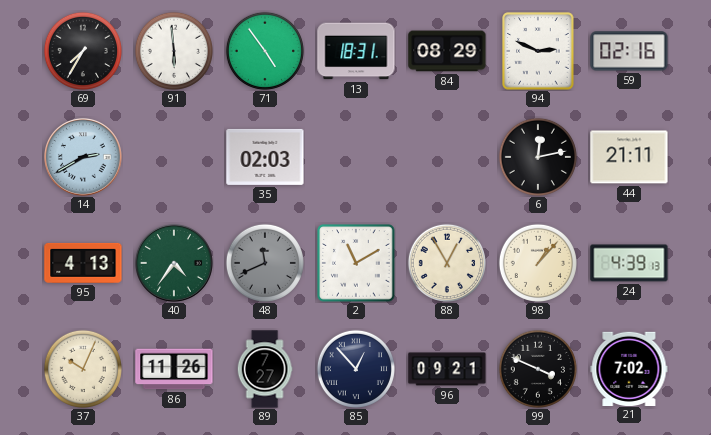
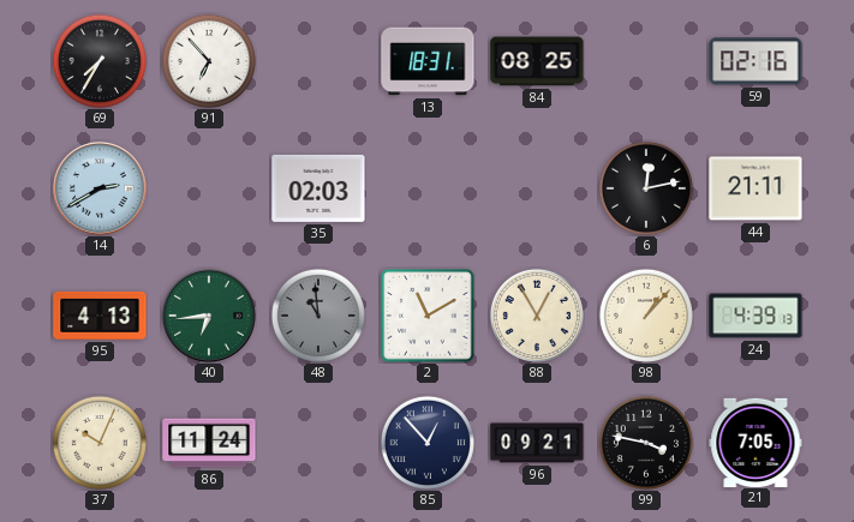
91: 5:59 -> 6:53
71: 4:54 -> none
84: 08:29 -> 08:25
94: 2:49 -> none
40: 4:36 -> 6:44
48: 11:41 -> 10:59
86: 11:26 -> 11:24
89: 7:27 -> none
99: 3:49 -> 3:47
21: 7:02 -> 7:05
